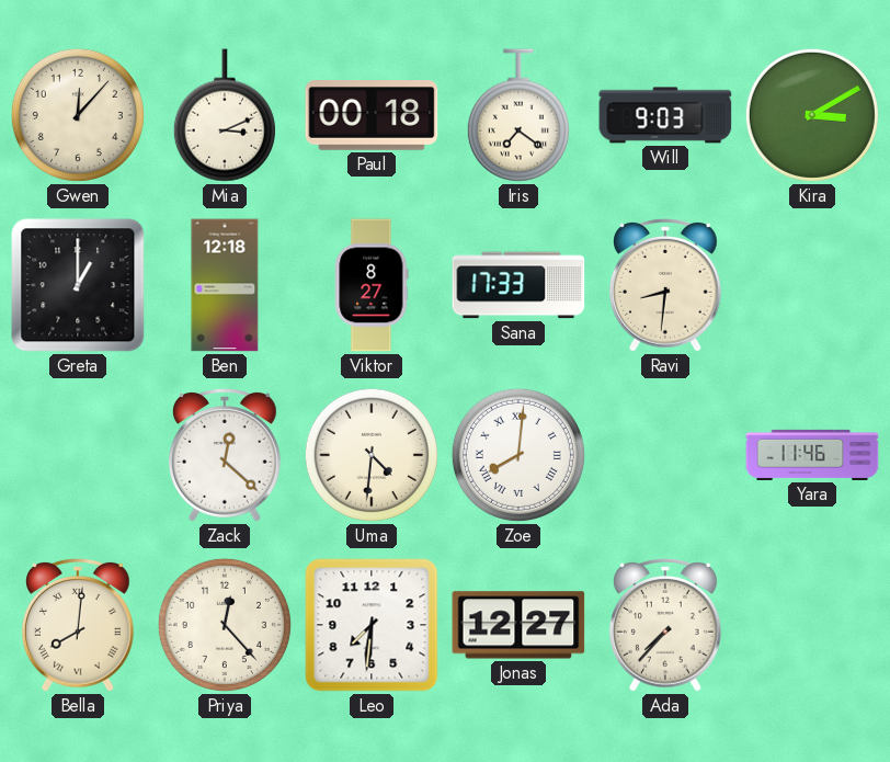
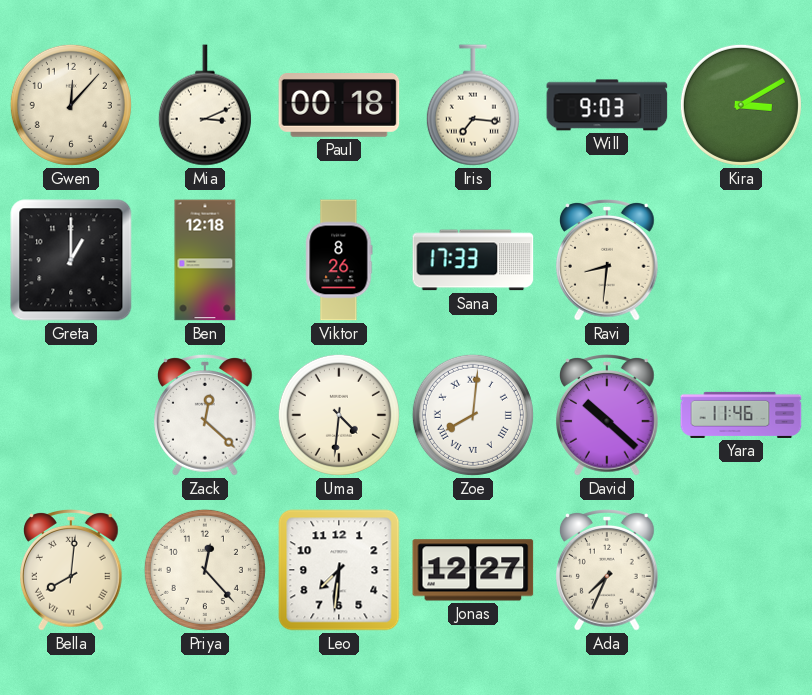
Iris: 7:21 -> 7:16
Viktor: 8:27 -> 8:26
David: none -> 10:22
Ada: 7:37 -> 7:34
